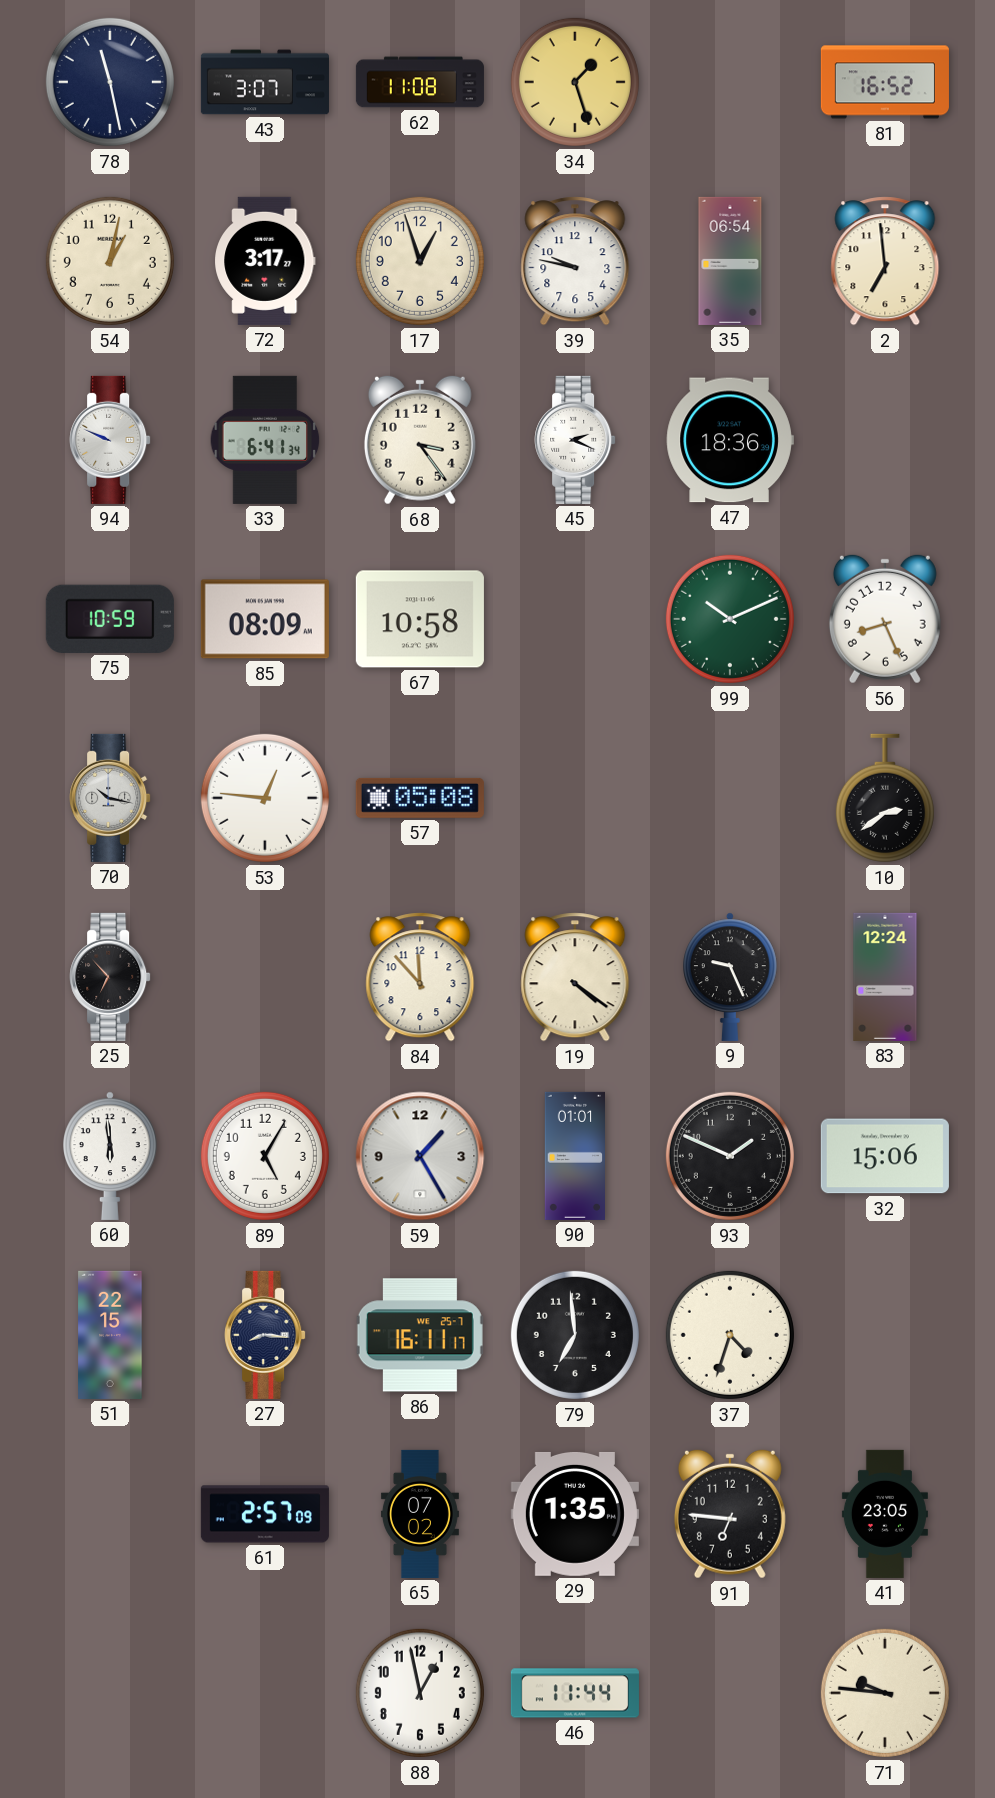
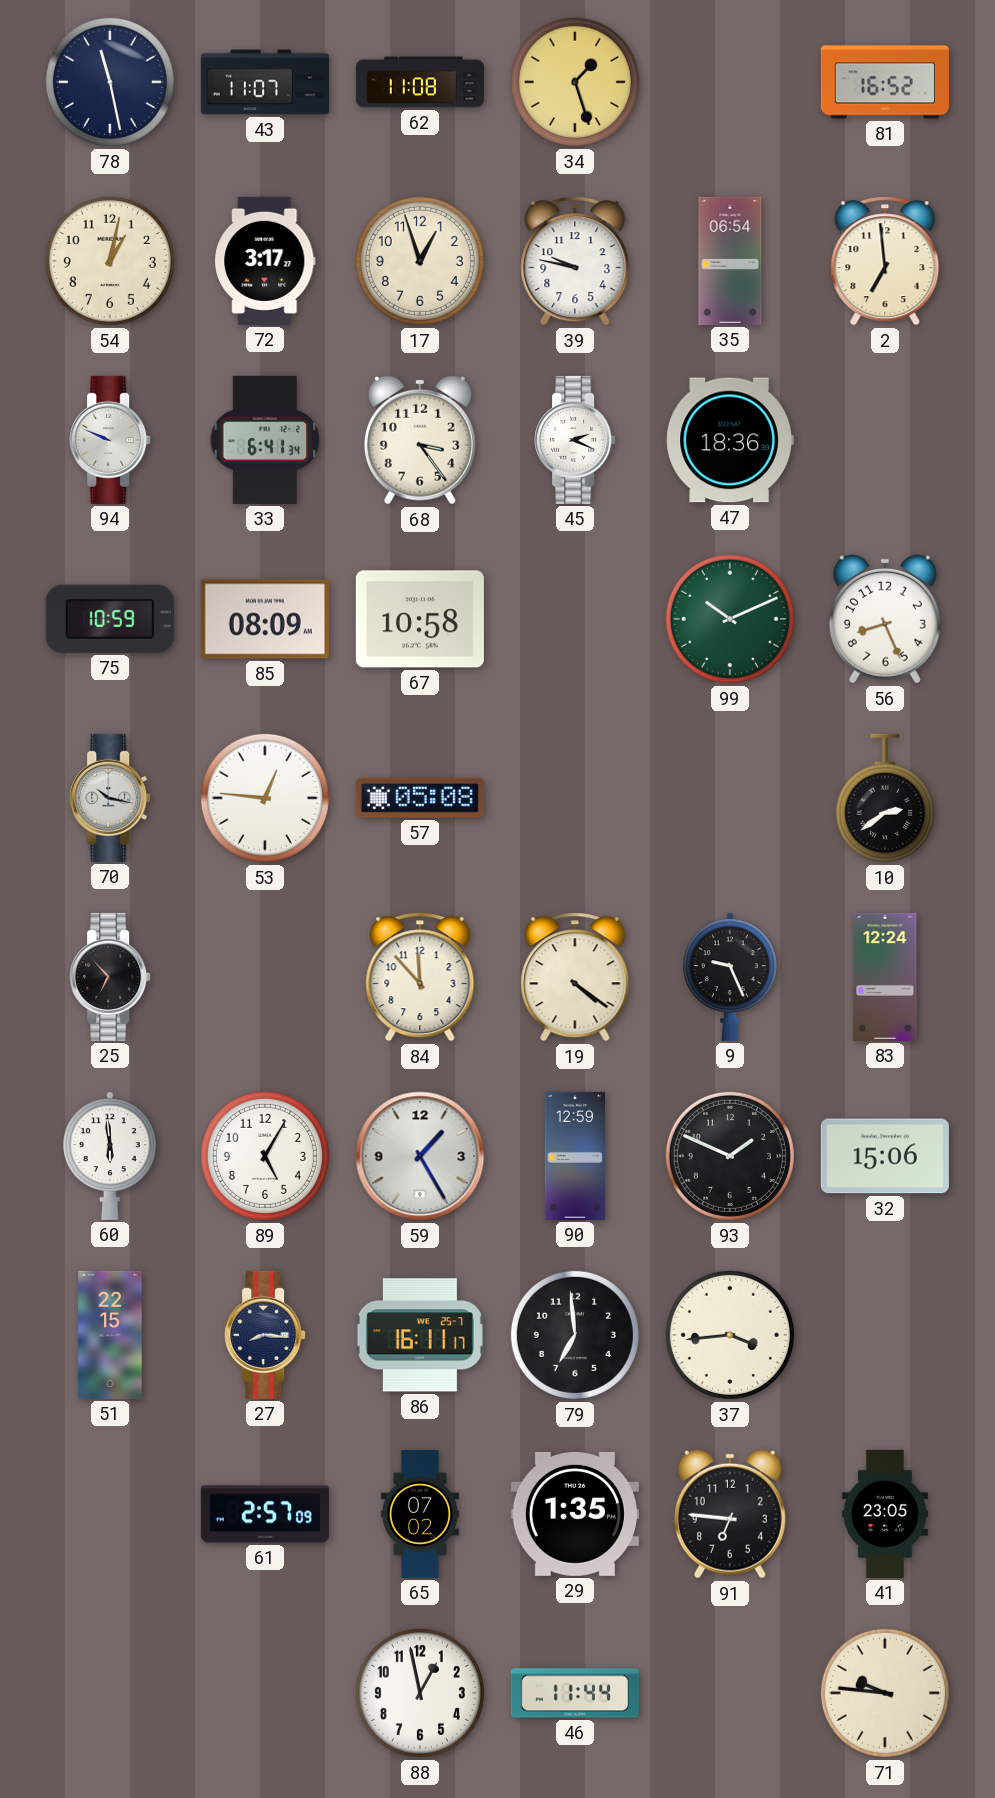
43: 3:07 -> 11:07
90: 01:01 -> 12:59
37: 4:33 -> 3:44
